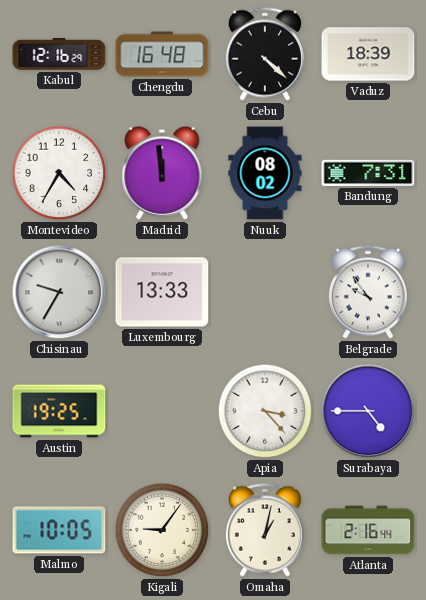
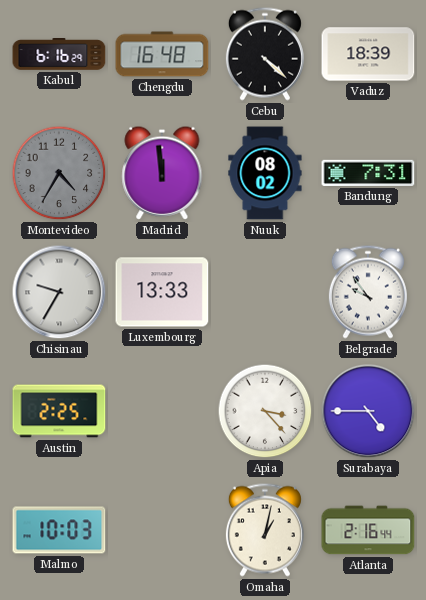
Kabul: 12:16 -> 6:16
Montevideo dial: white -> grey
Austin: 19:25 -> 2:25
Malmo: 10:05 -> 10:03
Kigali: 9:06 -> none
